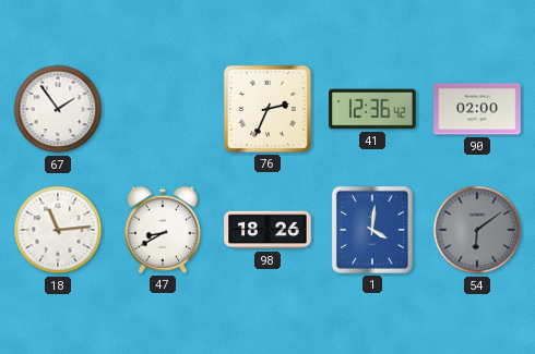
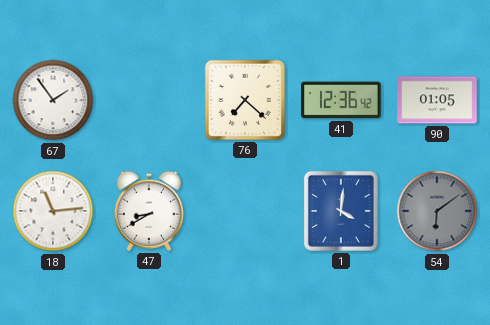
76: 2:34 -> 7:22
90: 02:00 -> 01:05
98: 18:26 -> none
